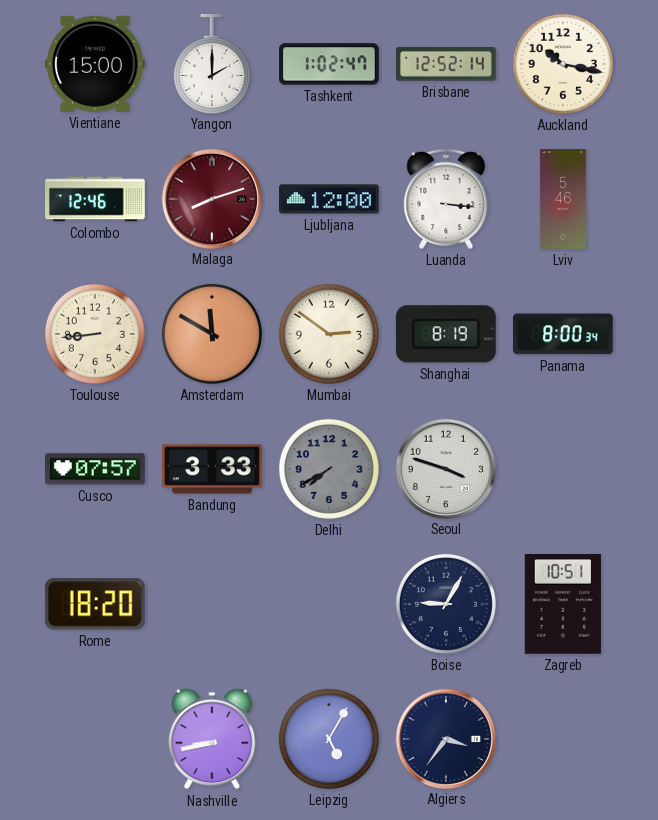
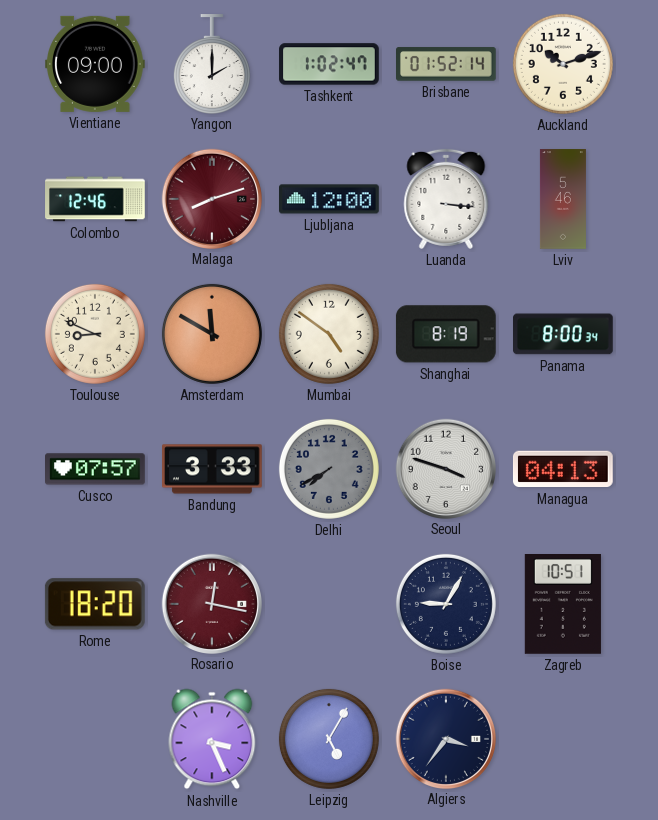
Vientiane: 15:00 -> 09:00
Brisbane: 12:52 -> 01:52
Auckland: 10:17 -> 10:12
Toulouse: 8:44 -> 8:49
Mumbai: 2:51 -> 4:51
Managua: none -> 04:13
Rosario: none -> 12:17
Nashville: 8:43 -> 3:26
